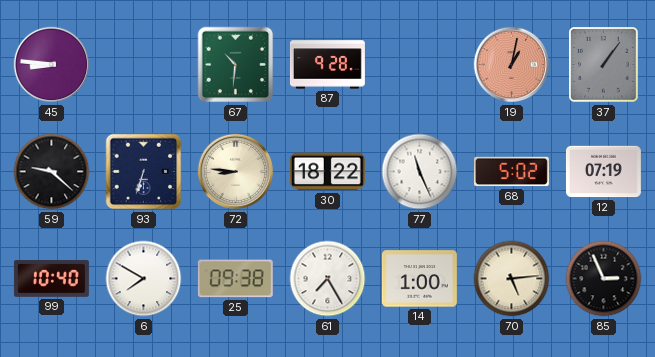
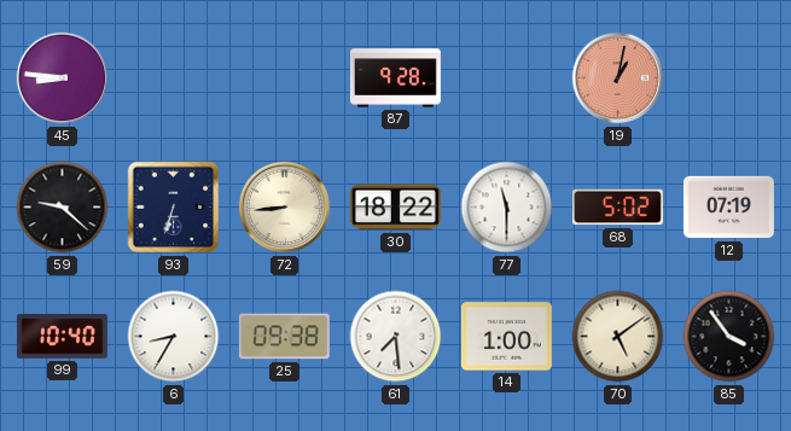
67: 10:31 -> none
37: 1:06 -> none
72: 8:46 -> 8:44
77: 11:26 -> 11:30
6: 7:50 -> 8:35
61: 7:25 -> 7:29
70: 5:14 -> 5:09
85: 2:56 -> 3:54
